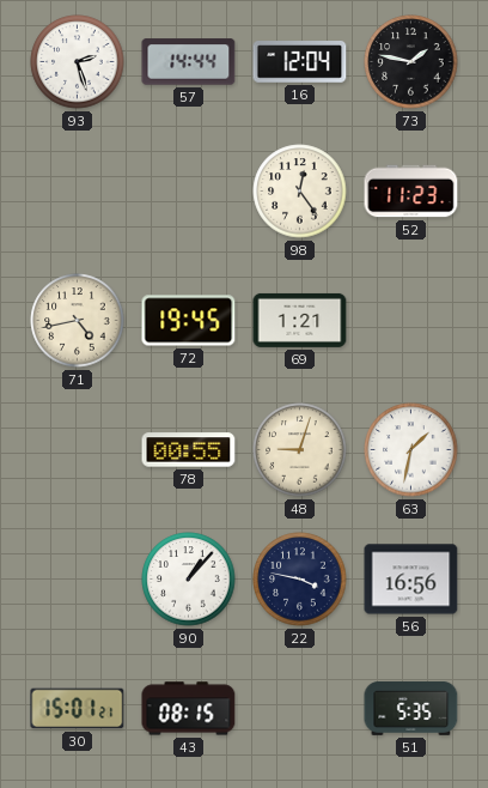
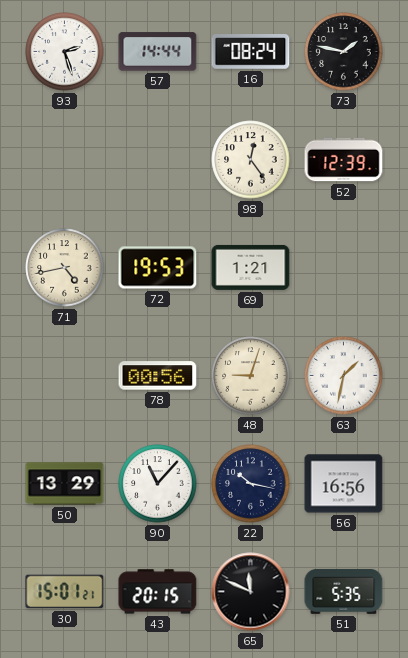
16: 12:04 -> 08:24
52: 11:23 -> 12:39
72: 19:45 -> 19:53
78: 00:55 -> 00:56
50: none -> 13:29
90: 1:07 -> 11:07
22: 3:47 -> 10:17
43: 08:15 -> 20:15
65: none -> 11:49
